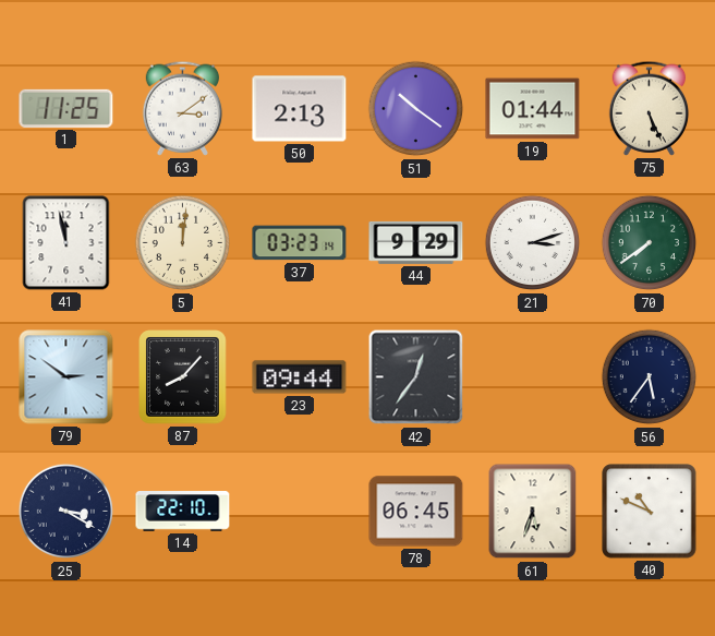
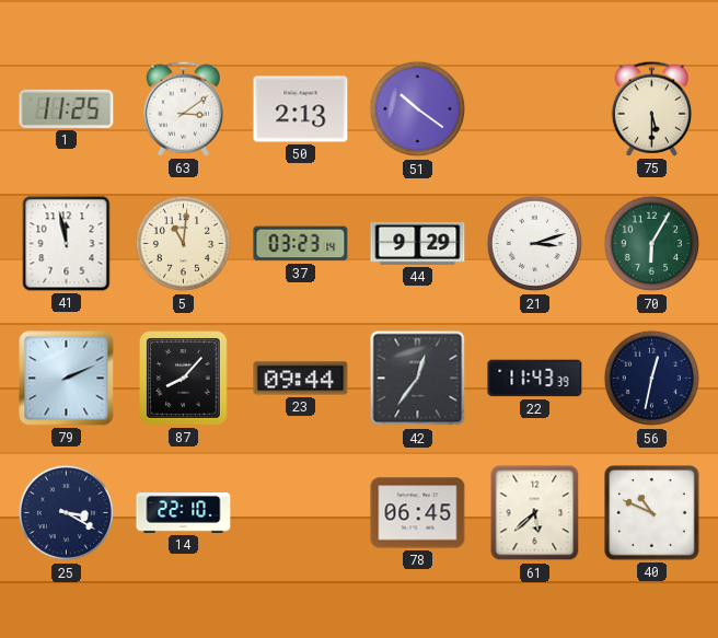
19: 01:44 -> none
75: 5:26 -> 5:30
5: 12:01 -> 11:01
70: 7:39 -> 6:05
79: 2:51 -> 2:11
22: none -> 11:43
56: 5:36 -> 12:32
61: 5:33 -> 5:38
